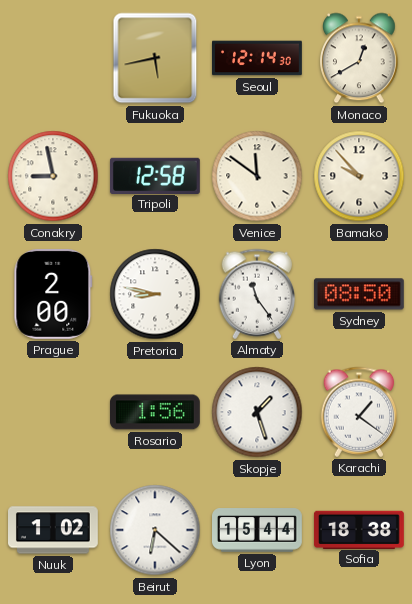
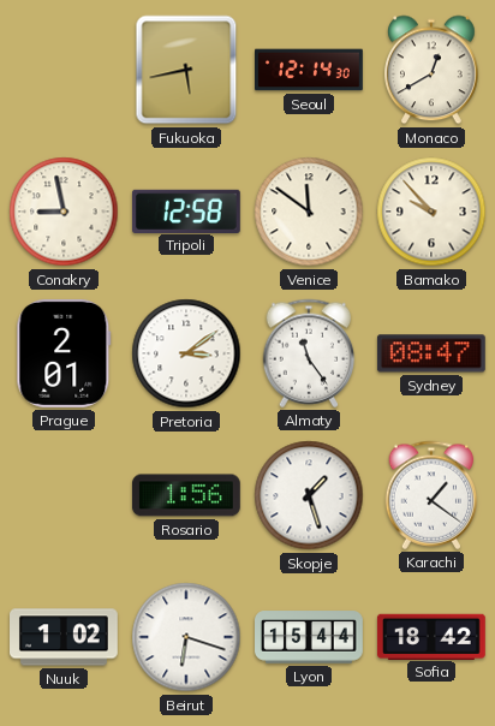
Prague: 2:00 -> 2:01
Pretoria: 8:47 -> 3:09
Sydney: 08:50 -> 08:47
Beirut: 6:22 -> 6:18
Sofia: 18:38 -> 18:42
